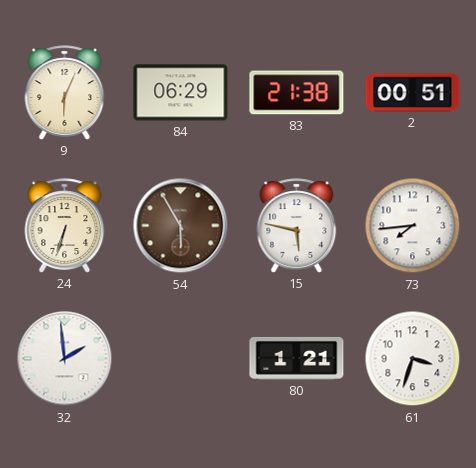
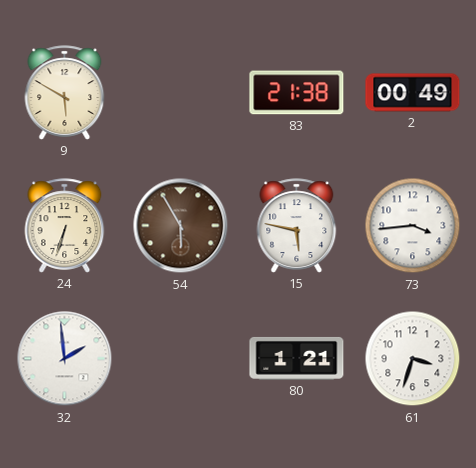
9: 6:04 -> 5:50
84: 06:29 -> none
2: 00:51 -> 00:49
73: 7:44 -> 3:44
